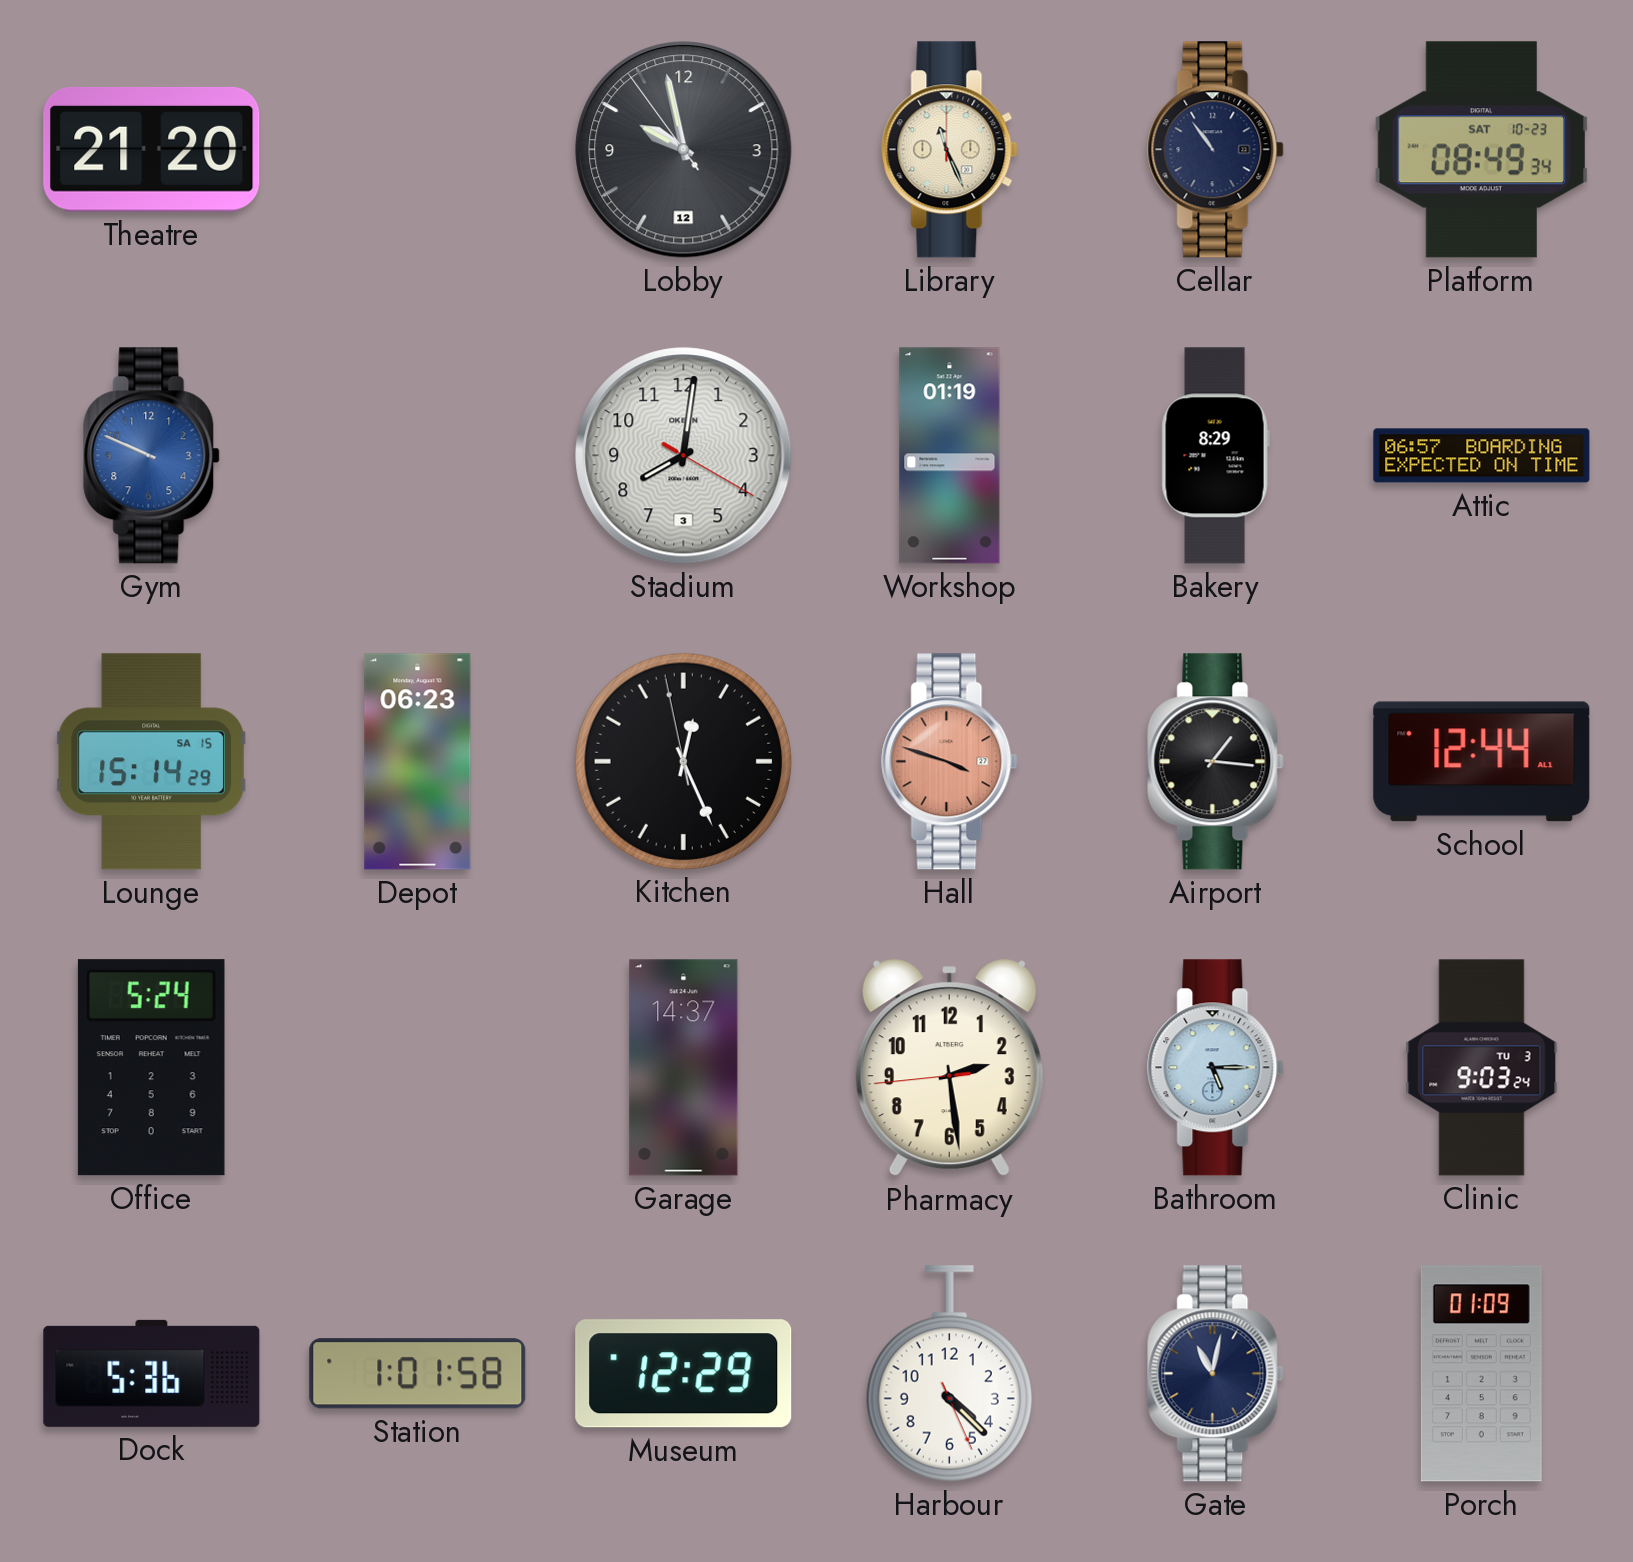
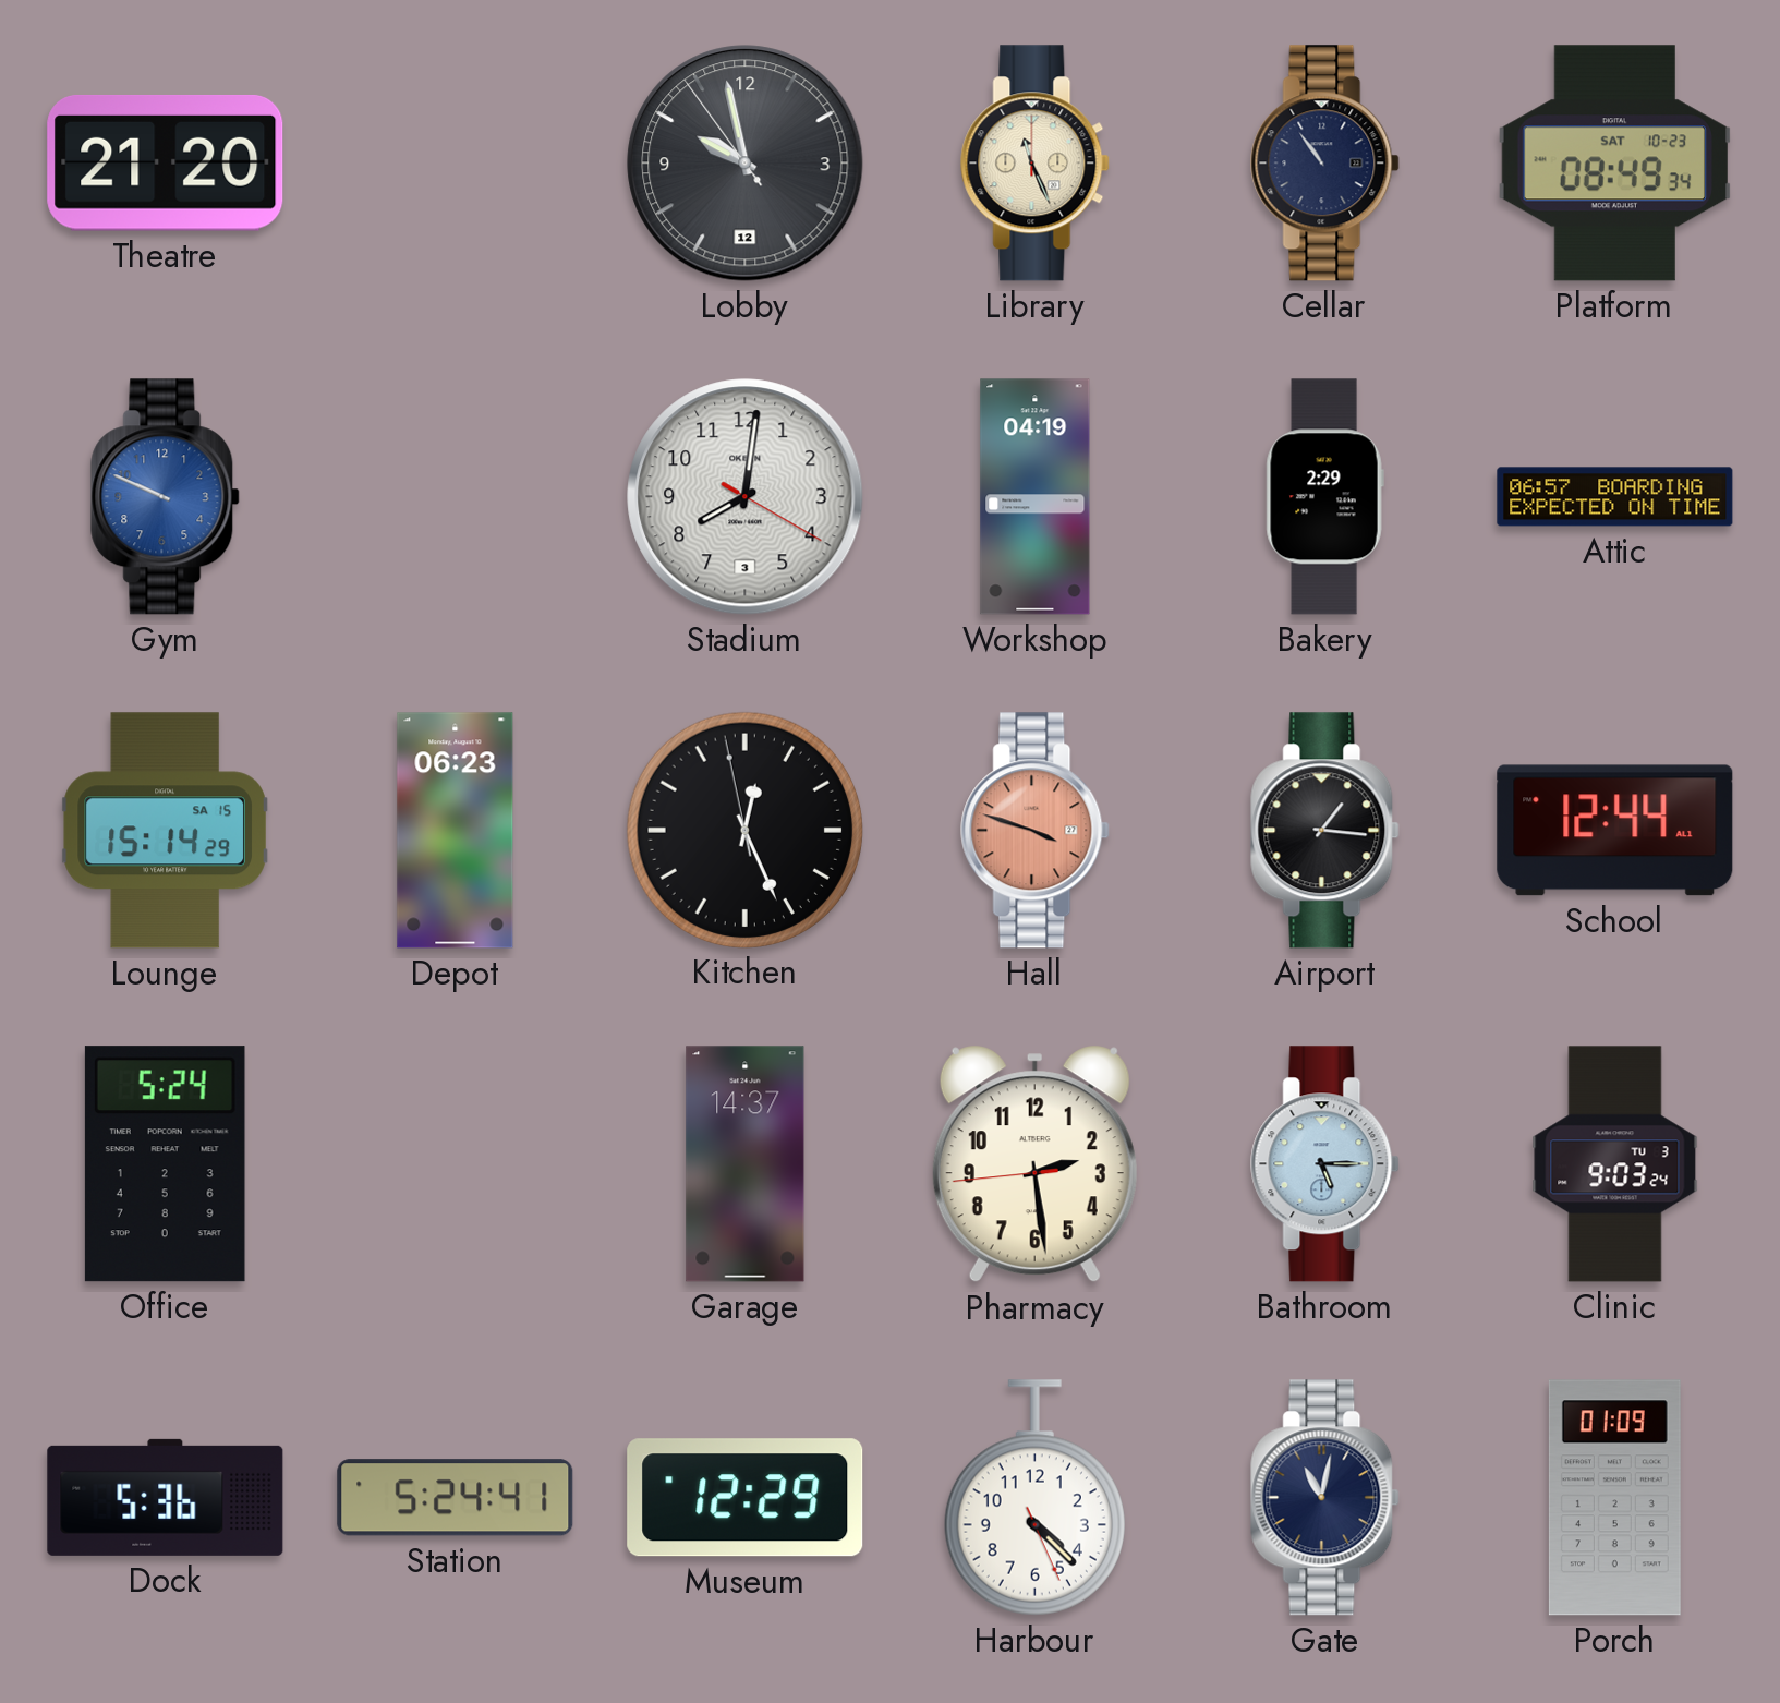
Workshop: 01:19 -> 04:19
Bakery: 8:29 -> 2:29
Station: 1:01 -> 5:24
